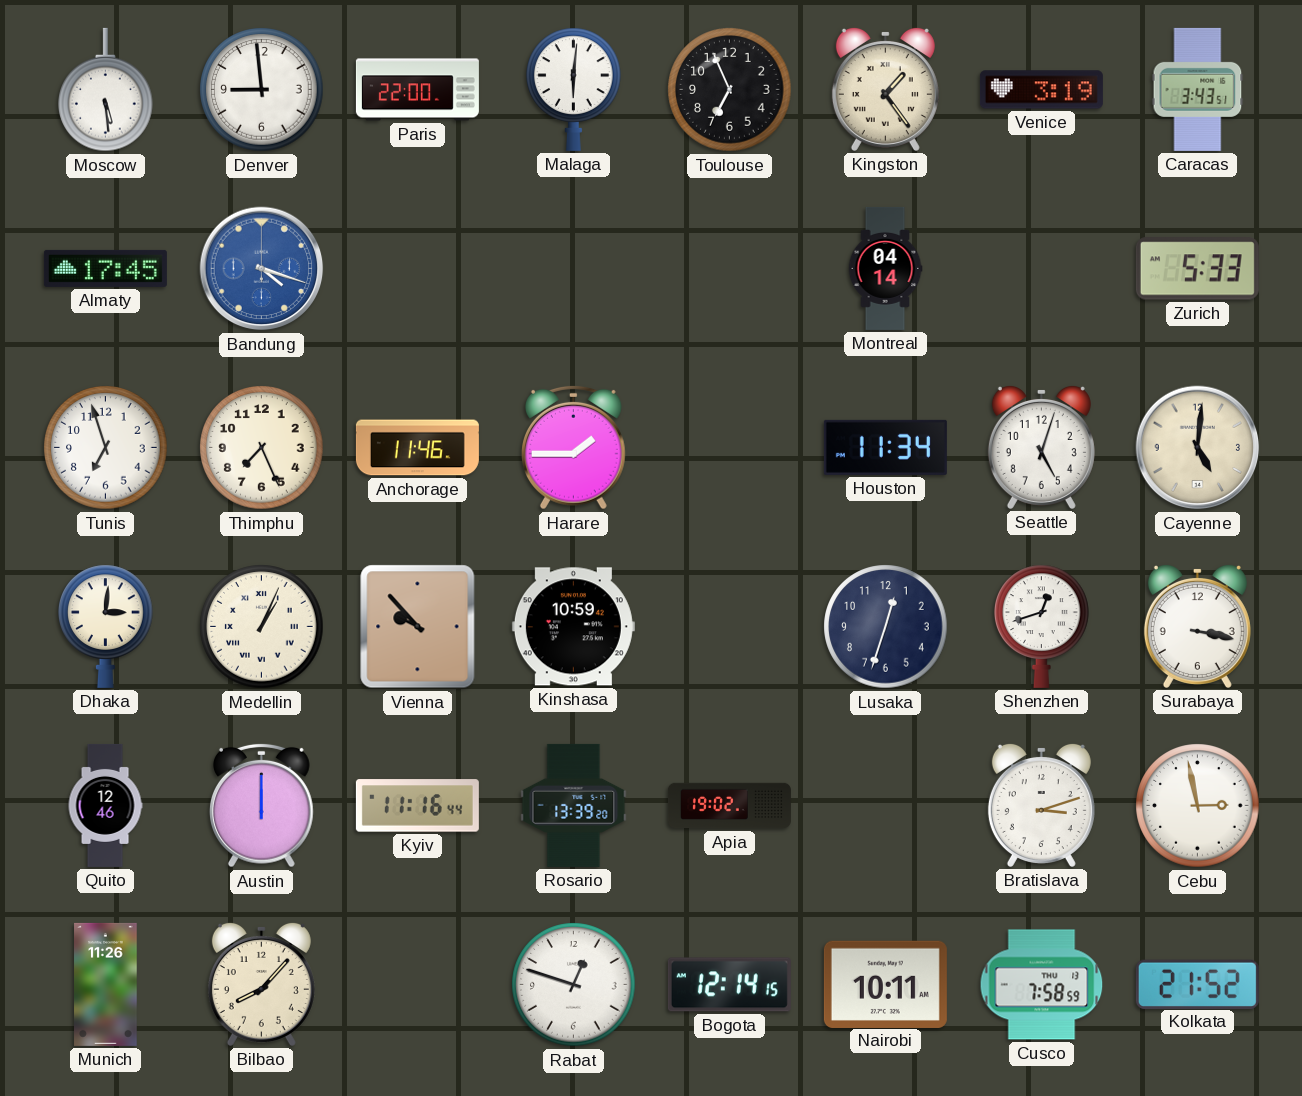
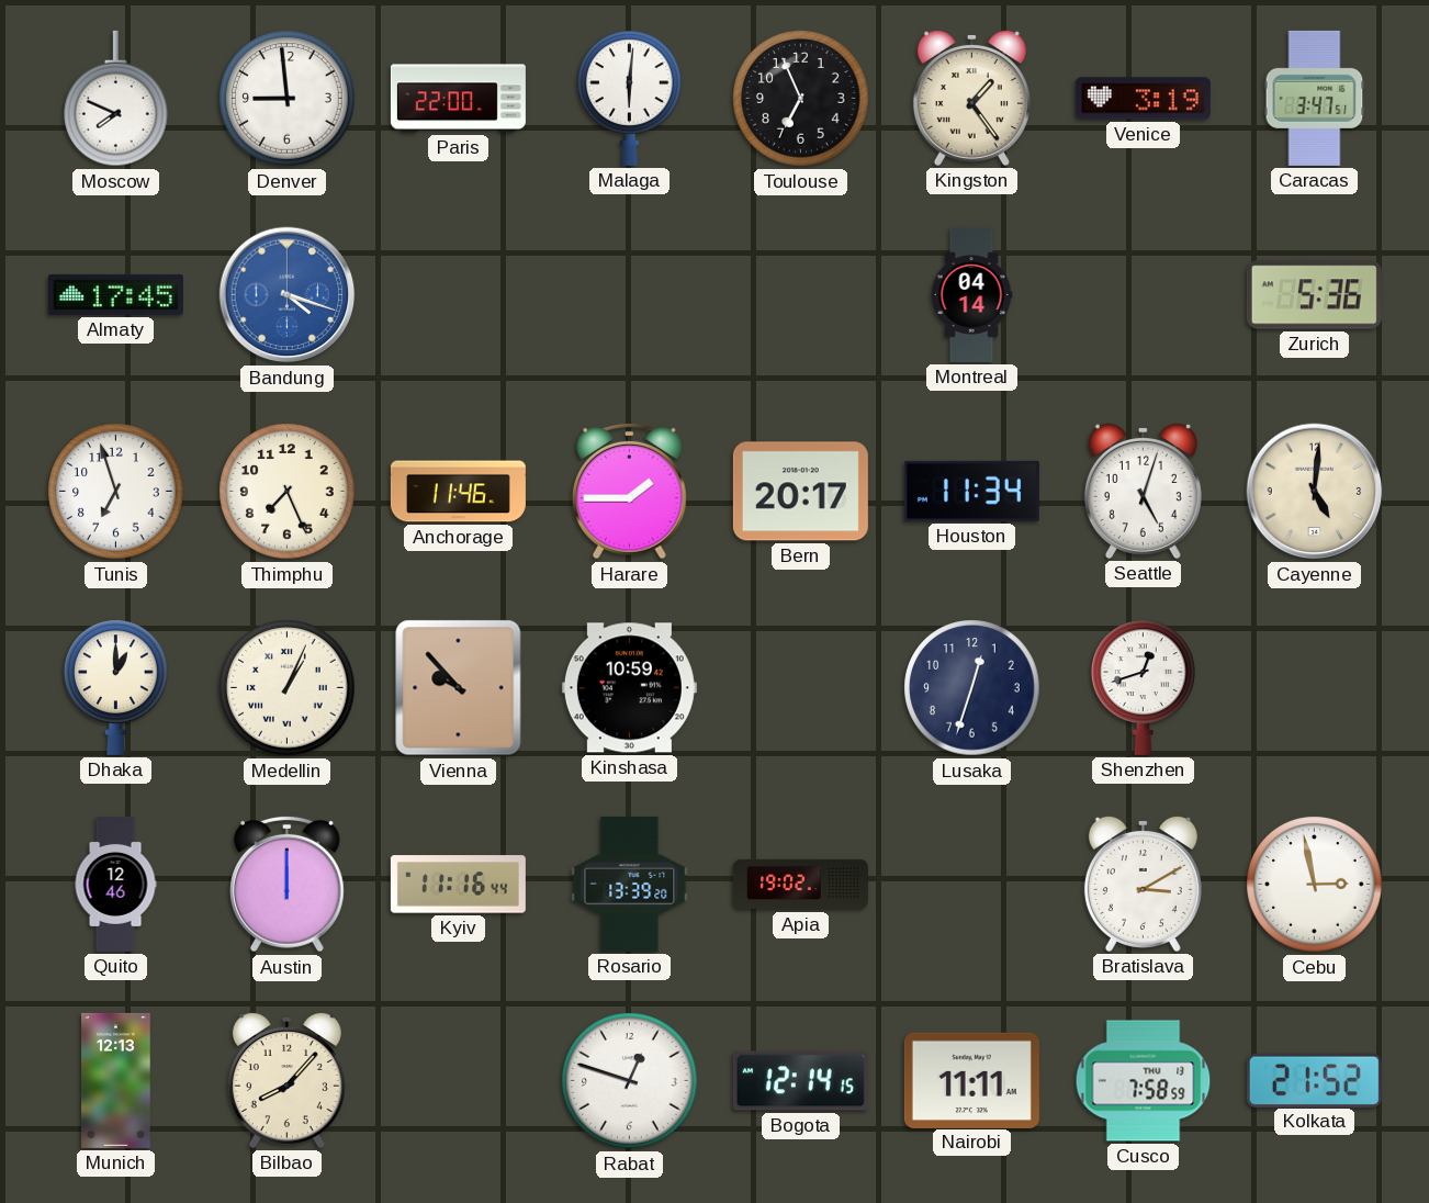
Moscow: 5:29 -> 7:49
Caracas: 3:43 -> 3:47
Zurich: 5:33 -> 5:36
Bern: none -> 20:17
Dhaka: 3:01 -> 1:00
Surabaya: 3:17 -> none
Bratislava: 3:12 -> 3:10
Munich: 11:26 -> 12:13
Nairobi: 10:11 -> 11:11
